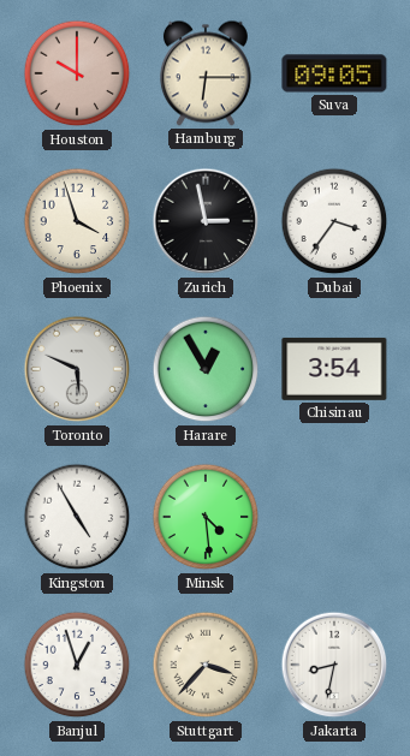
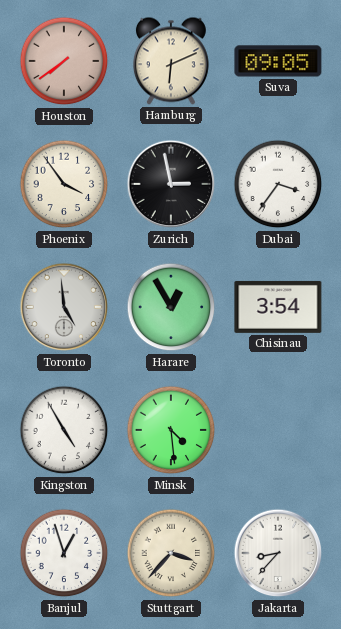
Houston: 10:00 -> 7:39
Hamburg: 6:15 -> 6:11
Phoenix: 3:57 -> 3:54
Toronto: 5:49 -> 4:59
Jakarta: 8:32 -> 8:37
